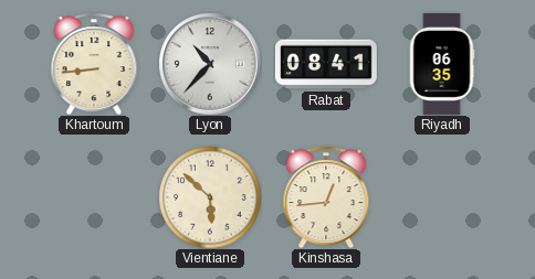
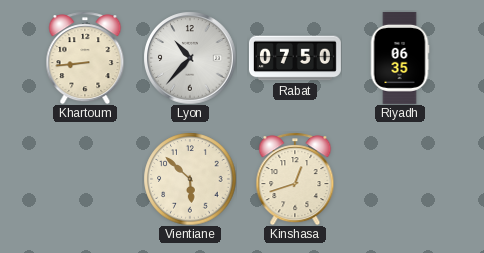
Rabat: 08:41 -> 07:50
Kinshasa: 12:44 -> 12:42
